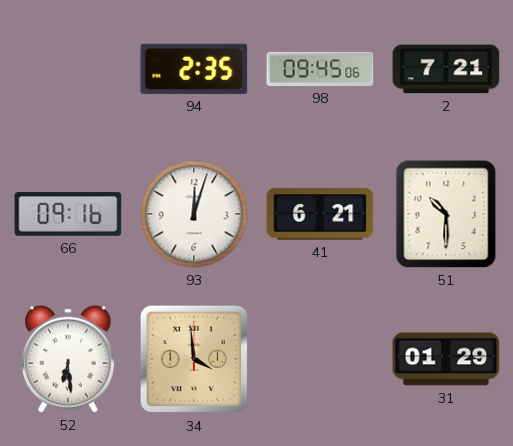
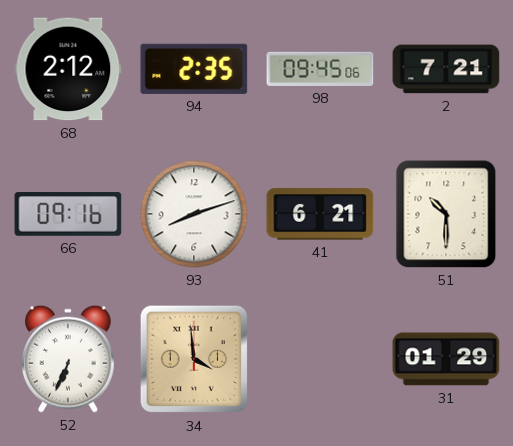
68: none -> 2:12
93: 12:03 -> 8:12
52: 6:29 -> 6:34
